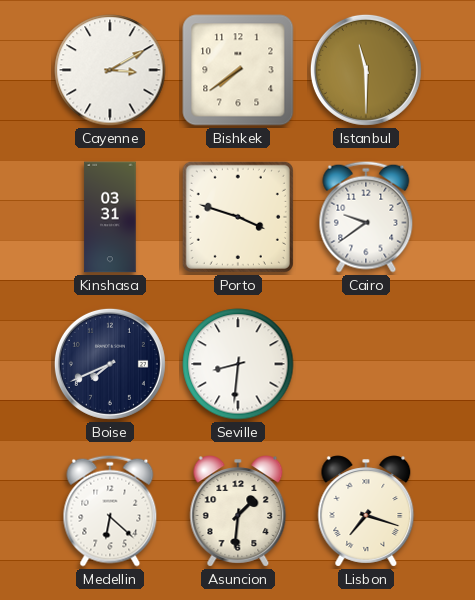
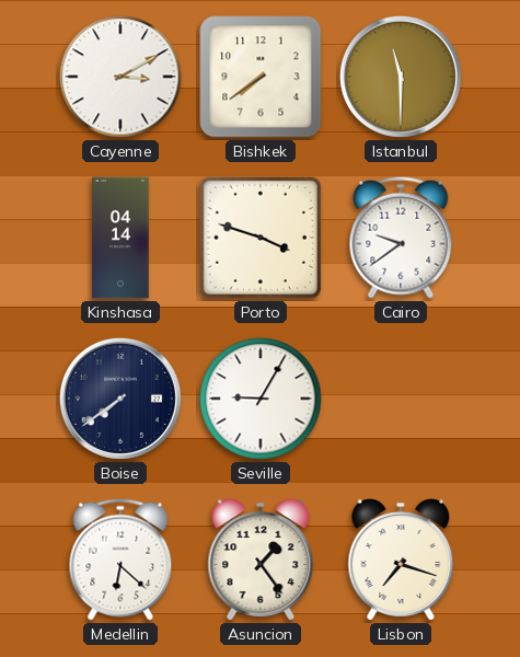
Kinshasa: 03:31 -> 04:14
Boise: 7:41 -> 7:39
Seville: 8:31 -> 9:05
Asuncion: 1:31 -> 1:24
